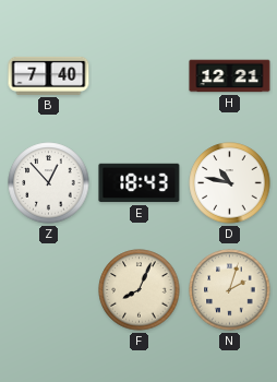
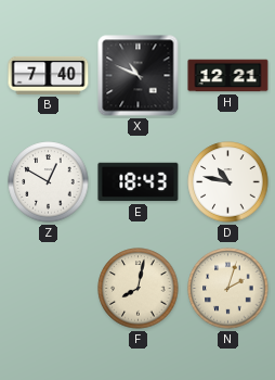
X: none -> 10:49
Z: 12:53 -> 12:50
F: 8:04 -> 8:02
